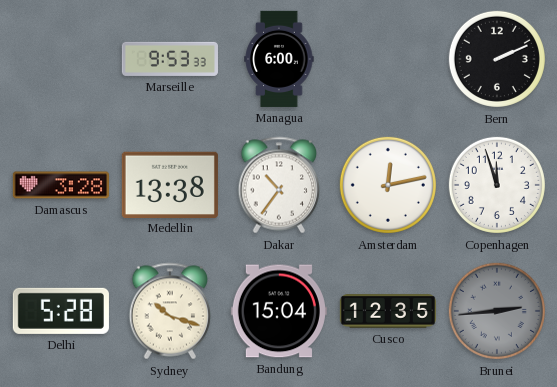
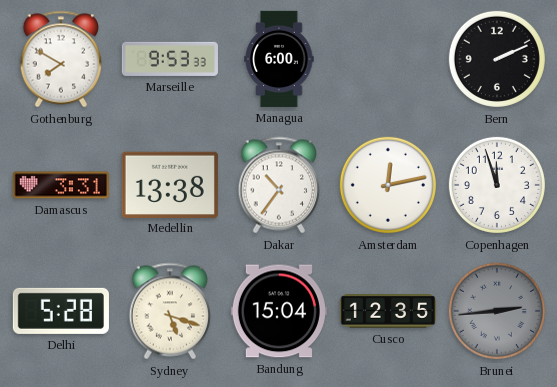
Gothenburg: none -> 7:50
Damascus: 3:28 -> 3:31
Sydney: 10:18 -> 5:18
